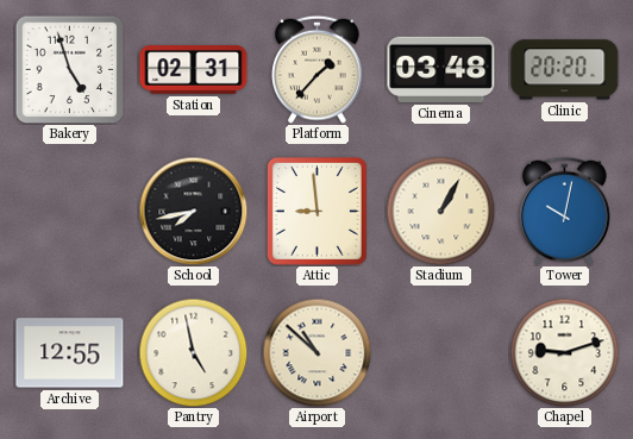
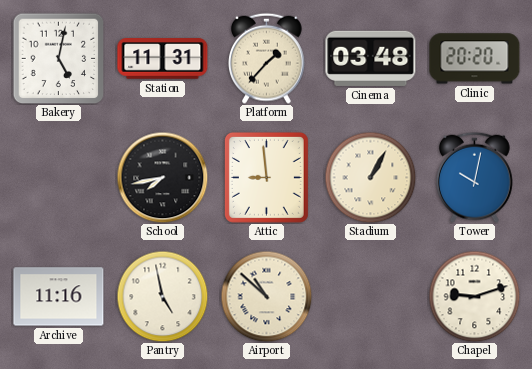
Bakery: 4:57 -> 5:02
Station: 02:31 -> 11:31
Archive: 12:55 -> 11:16
